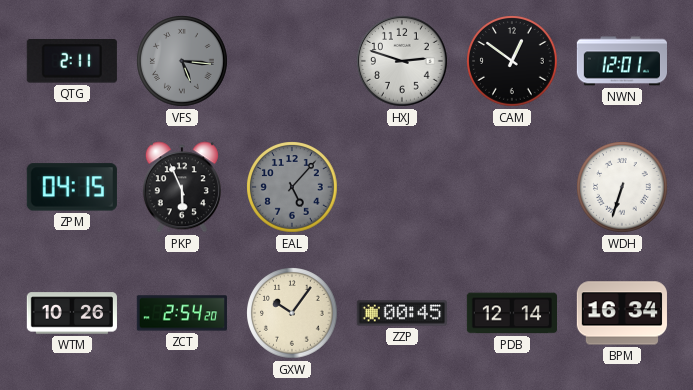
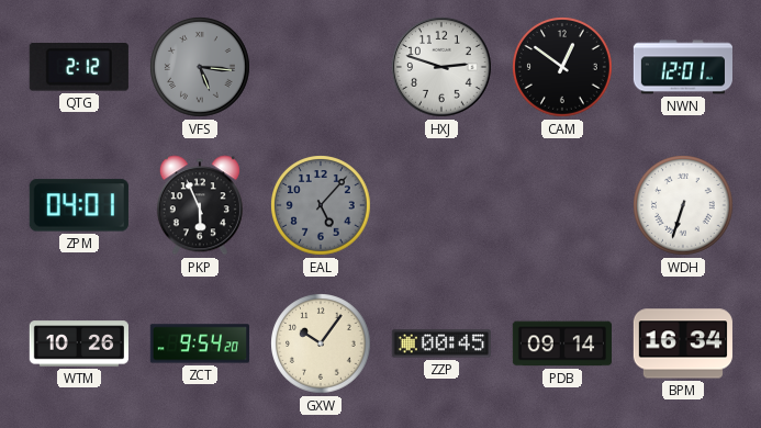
QTG: 2:11 -> 2:12
ZPM: 04:15 -> 04:01
ZCT: 2:54 -> 9:54
PDB: 12:14 -> 09:14
